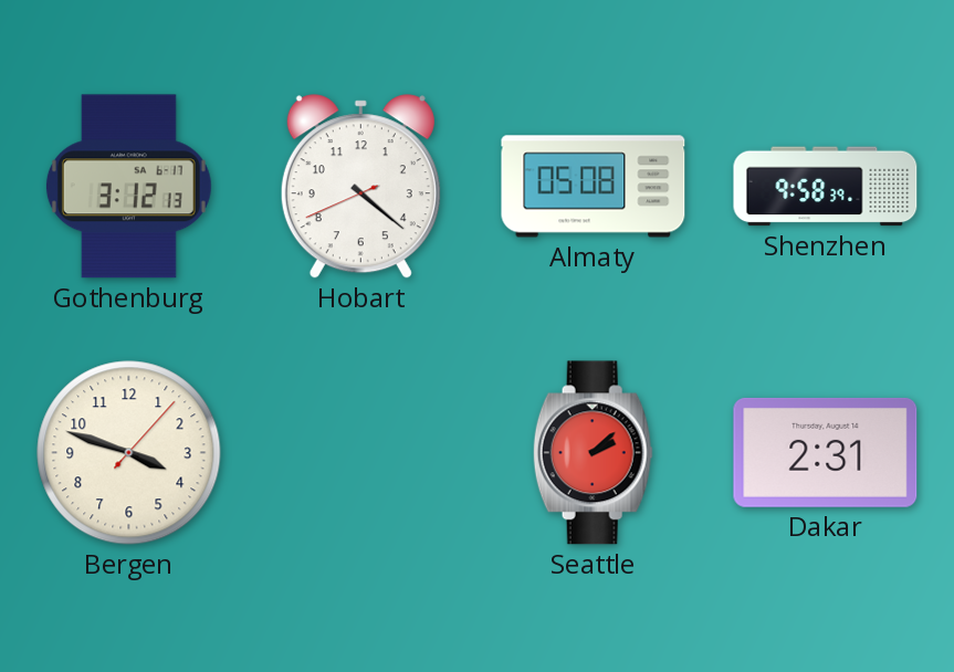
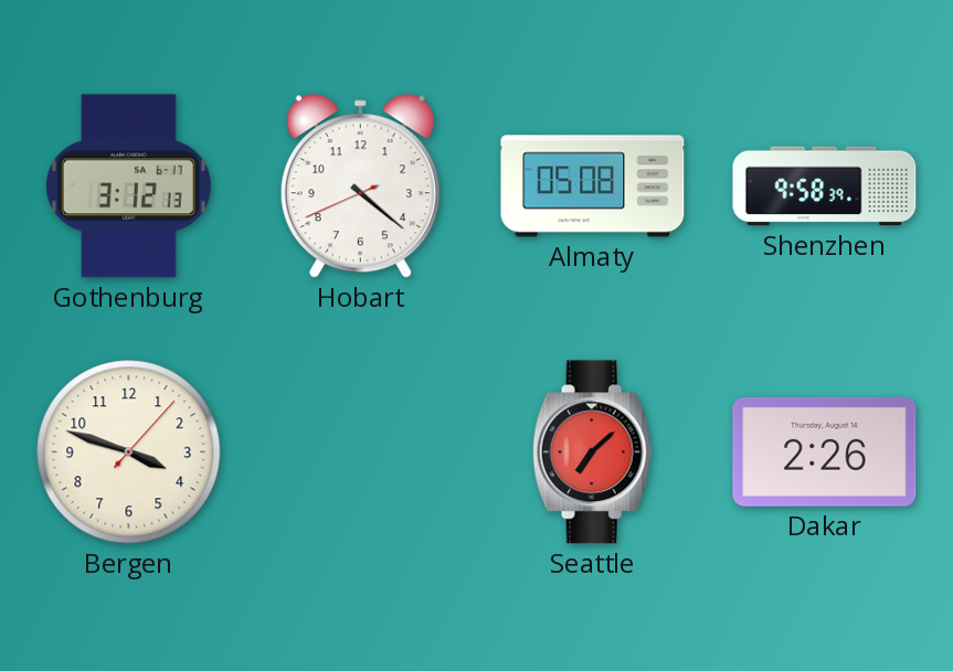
Seattle: 2:08 -> 7:08
Dakar: 2:31 -> 2:26
